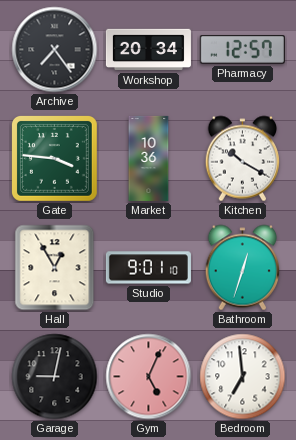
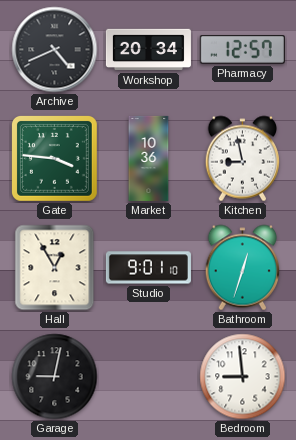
Archive: 7:24 -> 4:41
Kitchen: 10:20 -> 8:58
Gym: 5:04 -> none
Bedroom: 6:59 -> 8:59
